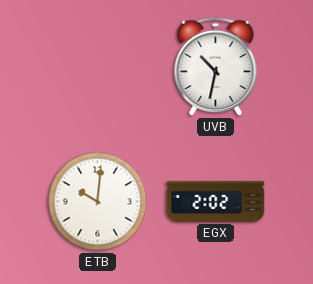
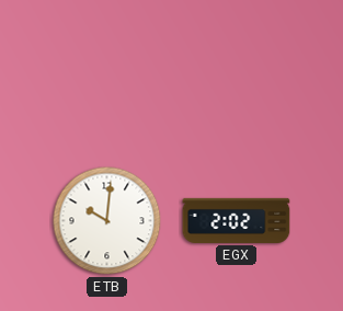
UVB: 10:32 -> none
